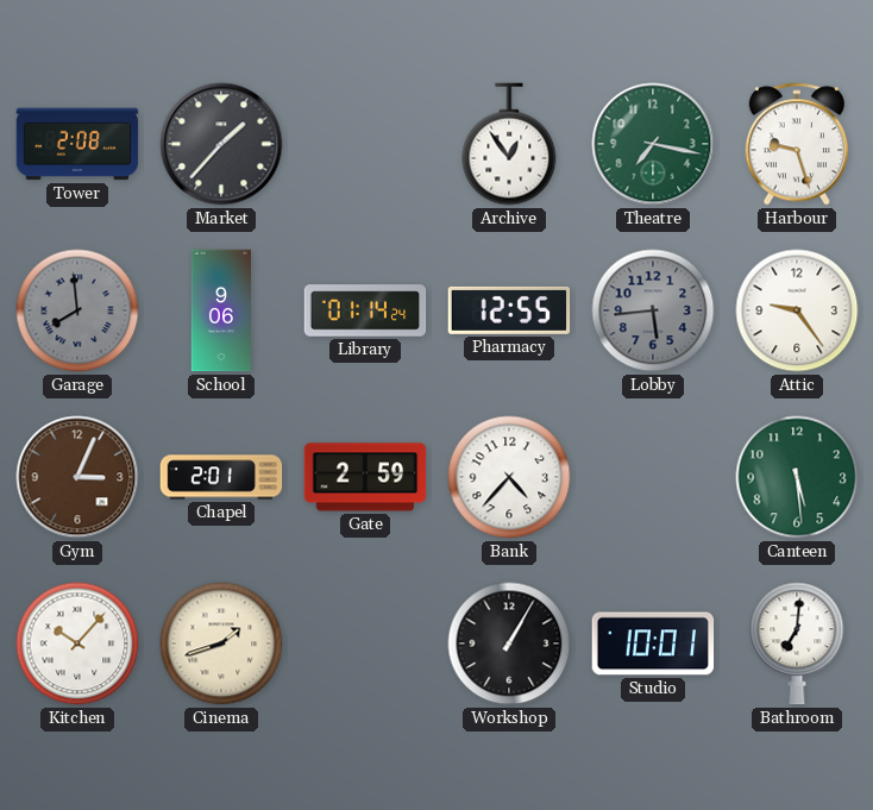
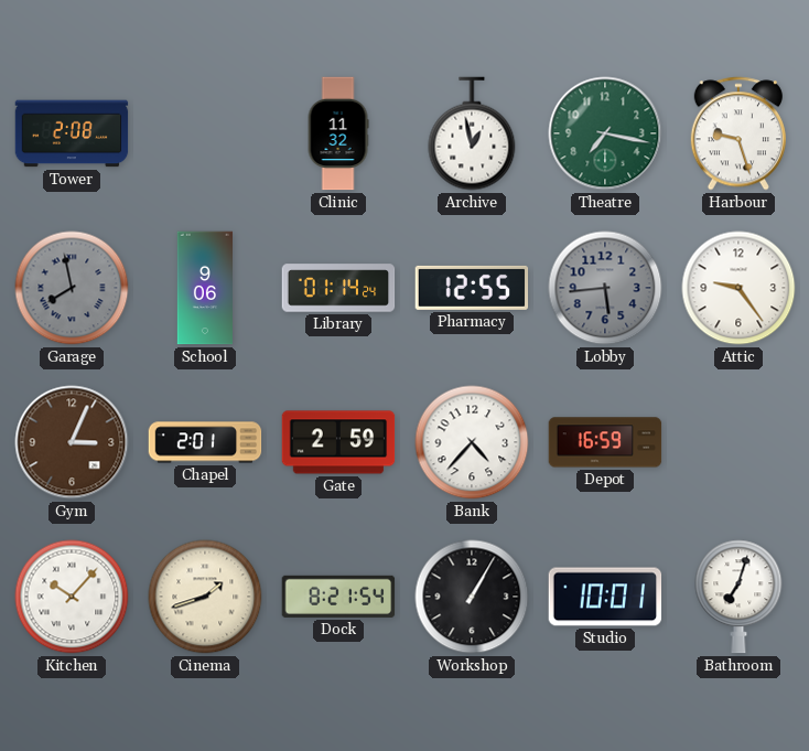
Market: 1:37 -> none
Clinic: none -> 11:32
Archive: 12:54 -> 12:58
Garage: 7:59 -> 7:58
Depot: none -> 16:59
Canteen: 5:29 -> none
Dock: none -> 8:21
Bathroom: 7:01 -> 7:03
